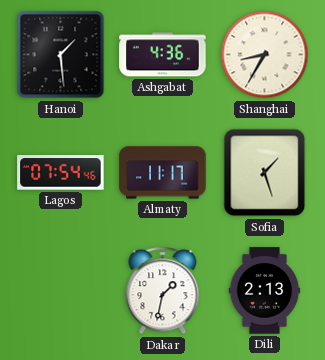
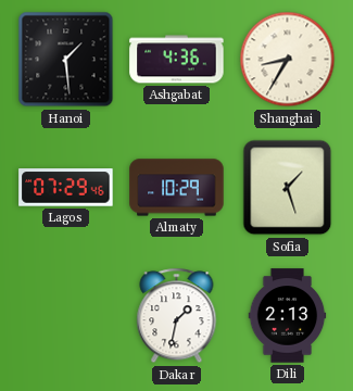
Lagos: 07:54 -> 07:29
Almaty: 11:17 -> 10:29
